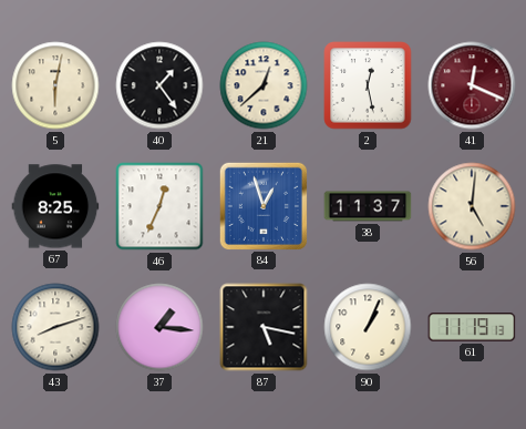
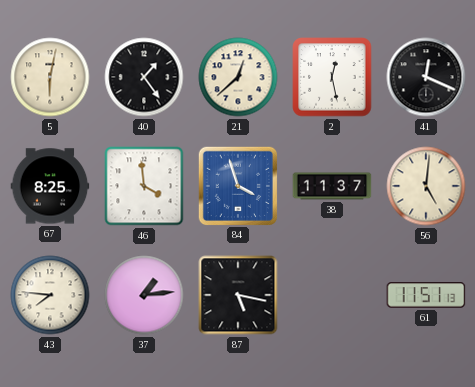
41 dial: burgundy -> black
46: 12:34 -> 3:59
84: 12:57 -> 3:57
43: 8:12 -> 7:46
37: 1:16 -> 1:14
90: 1:04 -> none
61: 11:19 -> 11:51
